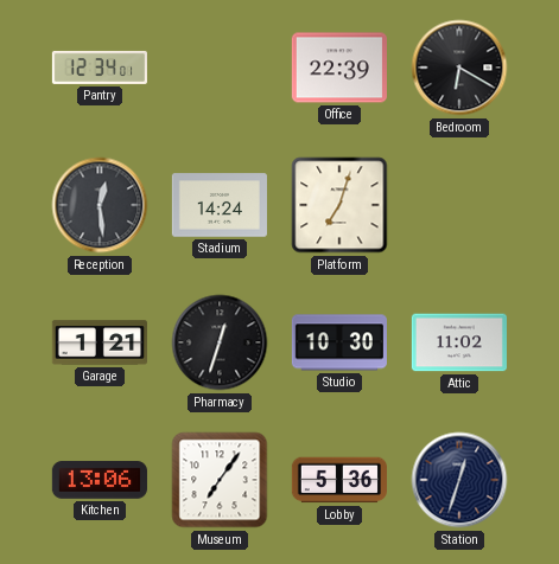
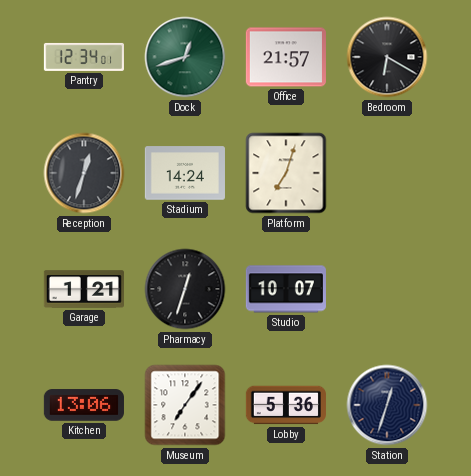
Dock: none -> 12:42
Office: 22:39 -> 21:57
Reception: 12:29 -> 12:33
Studio: 10:30 -> 10:07
Attic: 11:02 -> none
